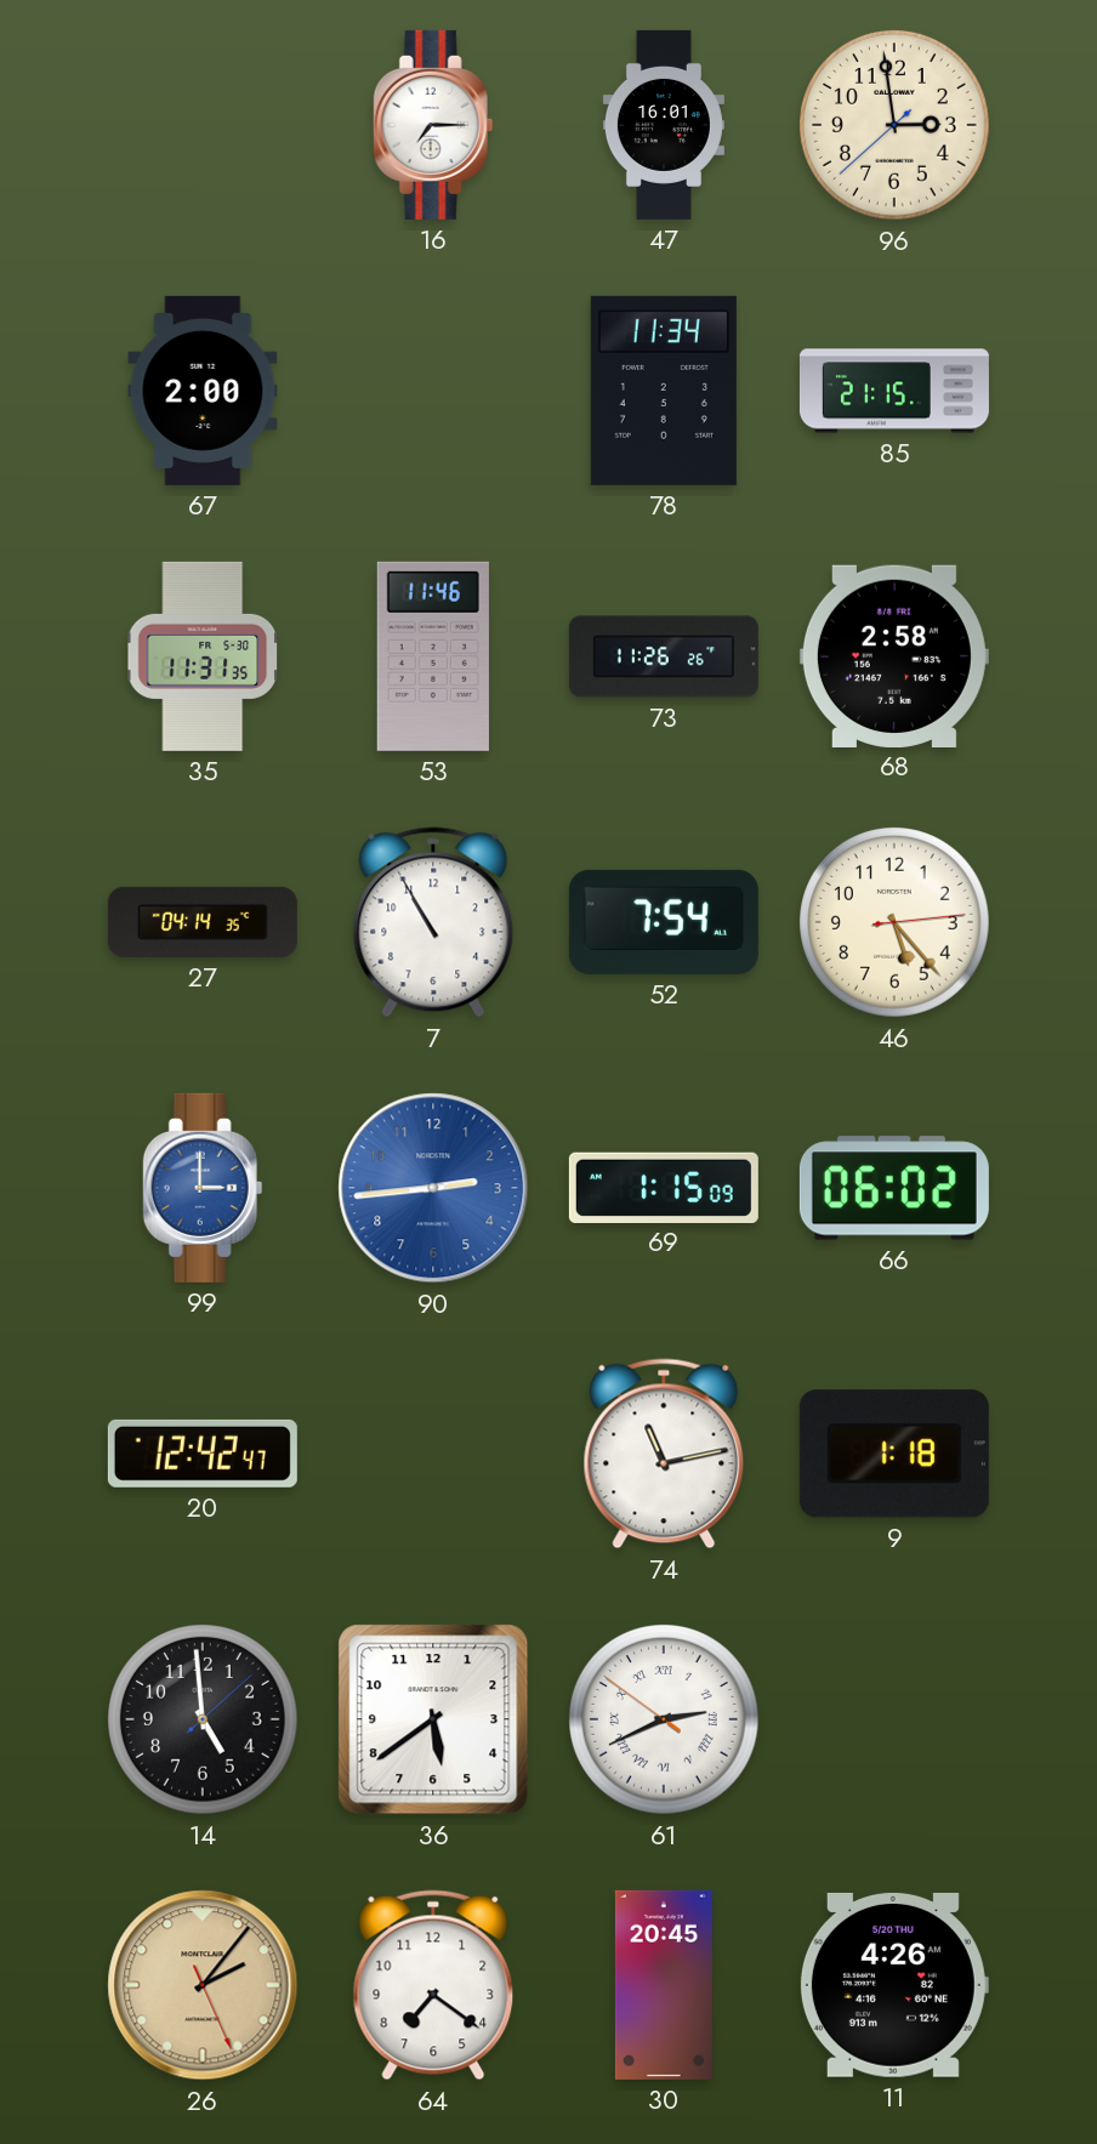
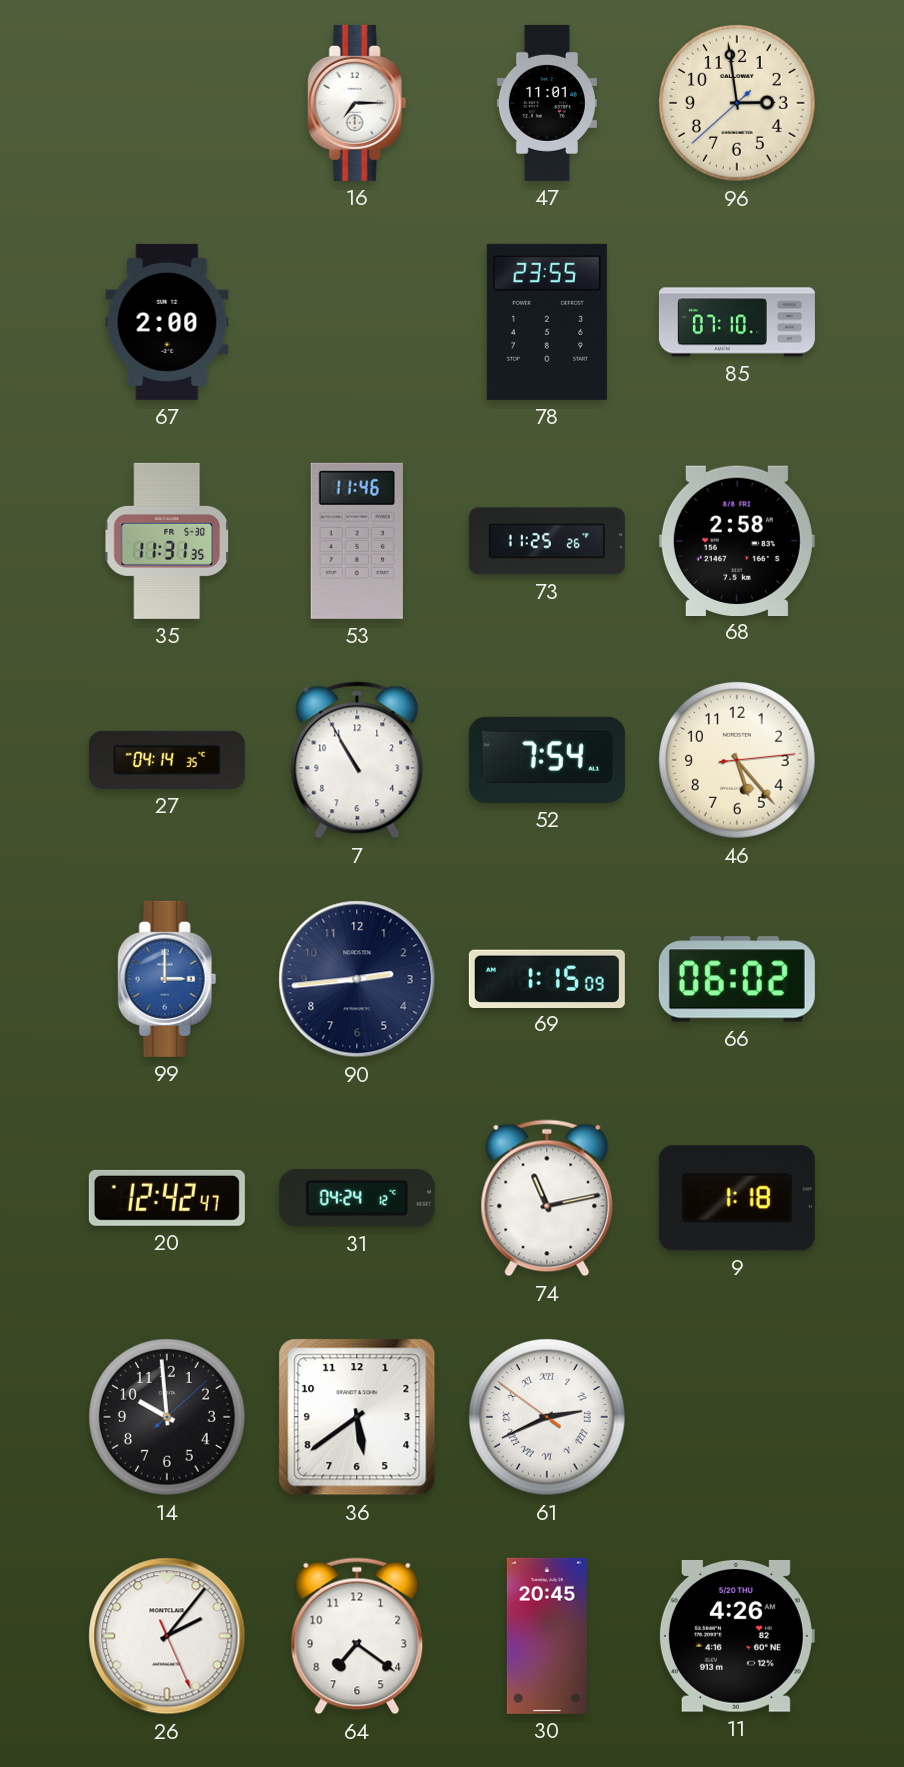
47: 16:01 -> 11:01
78: 11:34 -> 23:55
85: 21:15 -> 07:10
73: 11:26 -> 11:25
90 dial: blue -> navy
31: none -> 04:24
14: 4:59 -> 9:59
26 dial: champagne -> white
